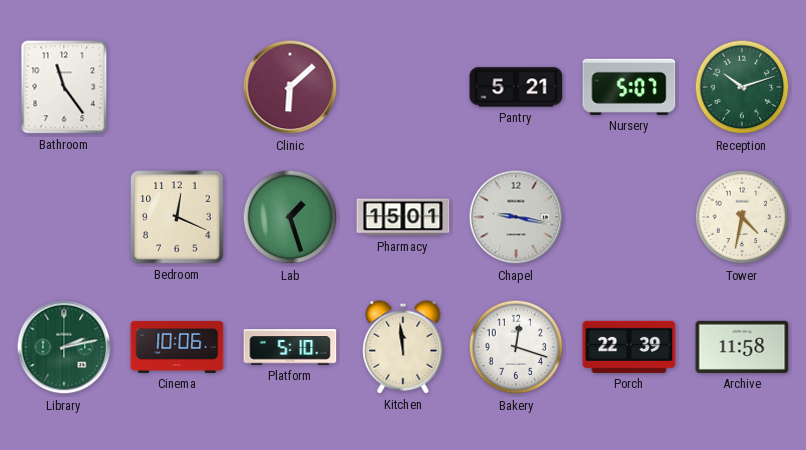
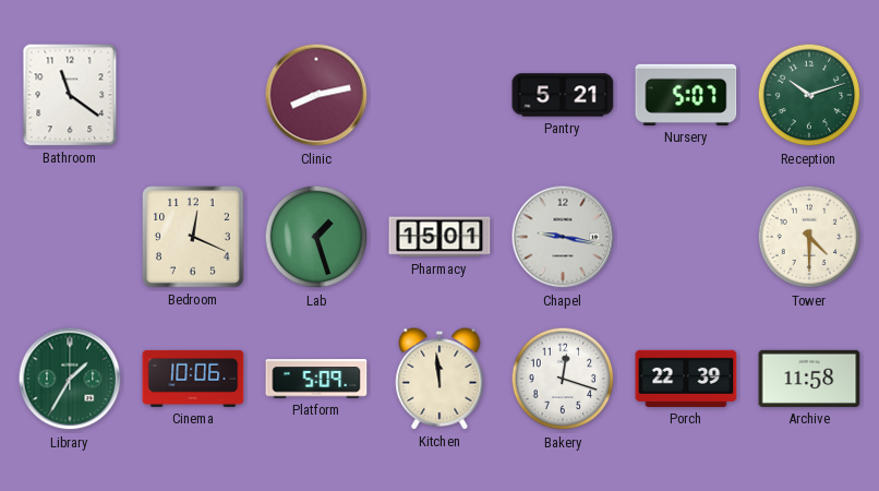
Bathroom: 11:24 -> 11:21
Clinic: 6:08 -> 8:13
Tower: 4:32 -> 4:30
Library: 2:13 -> 1:35
Platform: 5:10 -> 5:09
